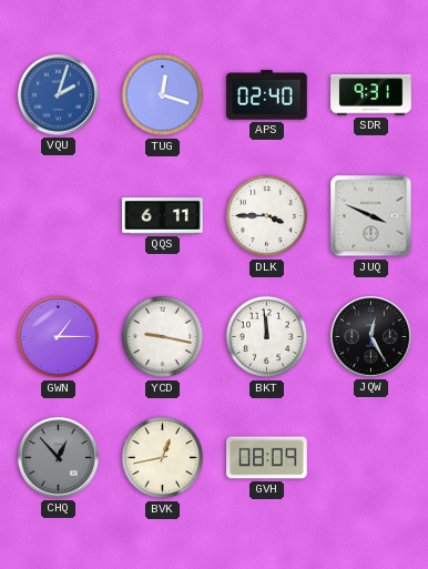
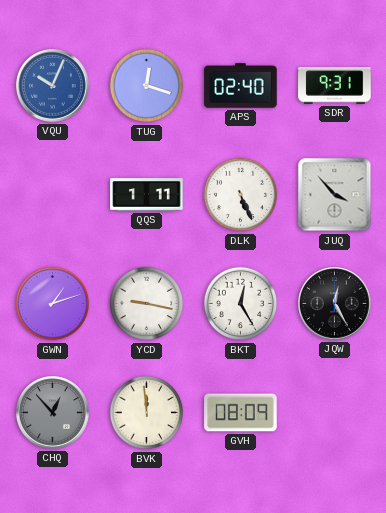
VQU: 2:03 -> 10:04
QQS: 6:11 -> 1:11
DLK: 3:45 -> 5:26
JUQ: 3:49 -> 3:53
GWN: 1:15 -> 1:12
BKT: 11:59 -> 12:25
BVK: 12:43 -> 11:59
